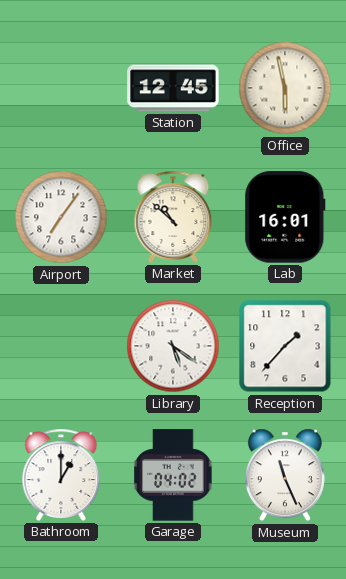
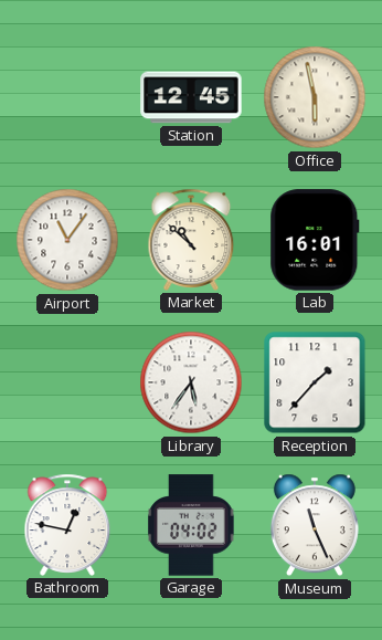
Airport: 7:06 -> 11:06
Library: 5:21 -> 5:36
Bathroom: 1:00 -> 12:47
